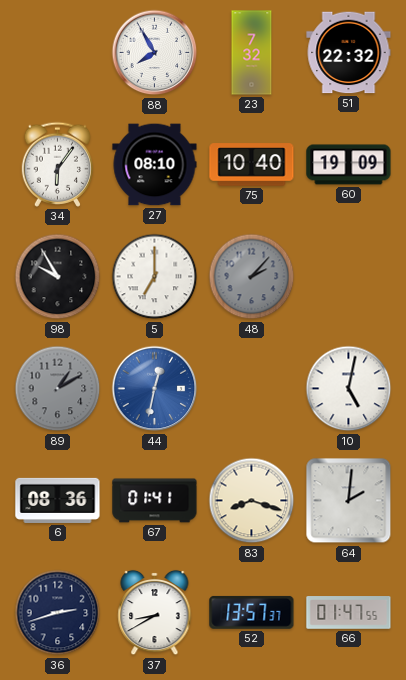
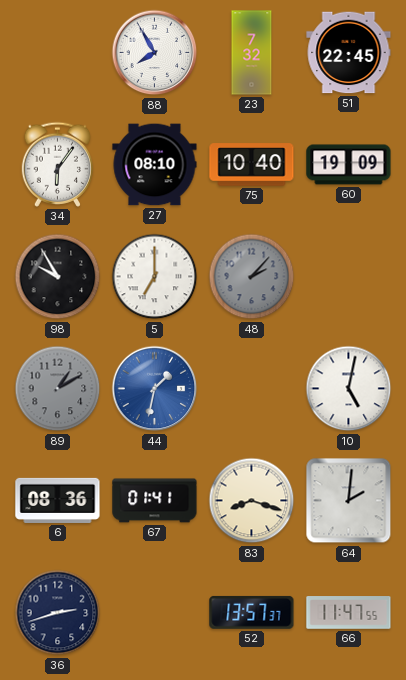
51: 22:32 -> 22:45
44: 12:32 -> 1:32
37: 8:40 -> none
66: 01:47 -> 11:47
